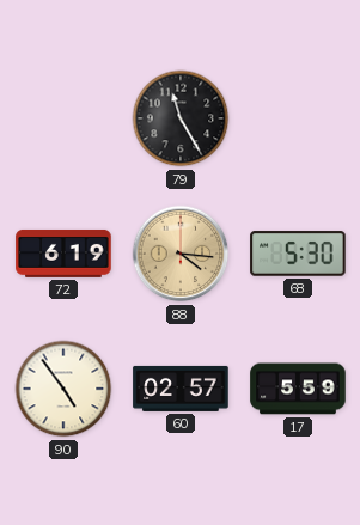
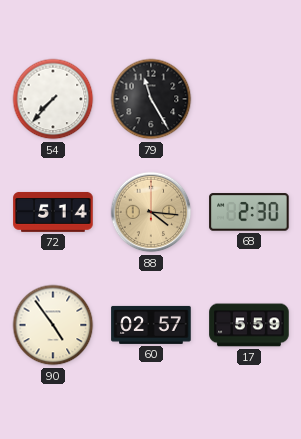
54: none -> 7:37
72: 6:19 -> 5:14
68: 5:30 -> 2:30
